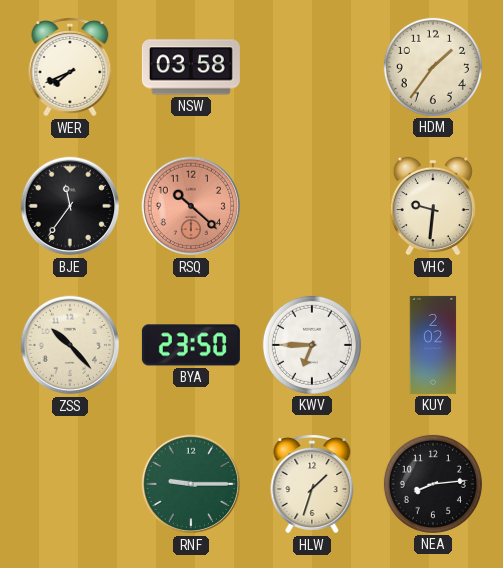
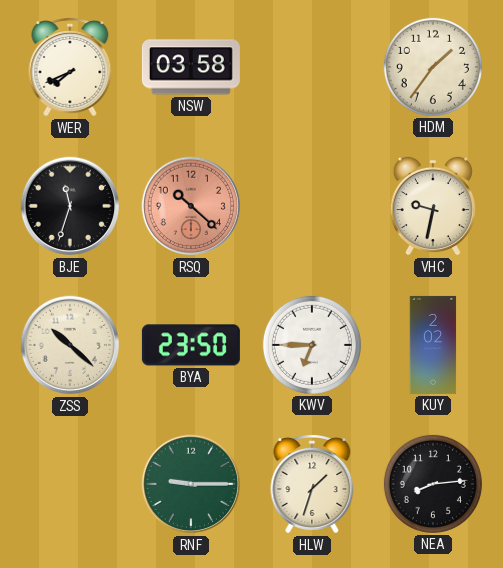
BJE: 11:36 -> 11:33
VHC: 9:31 -> 9:32
ZSS: 10:23 -> 10:22
